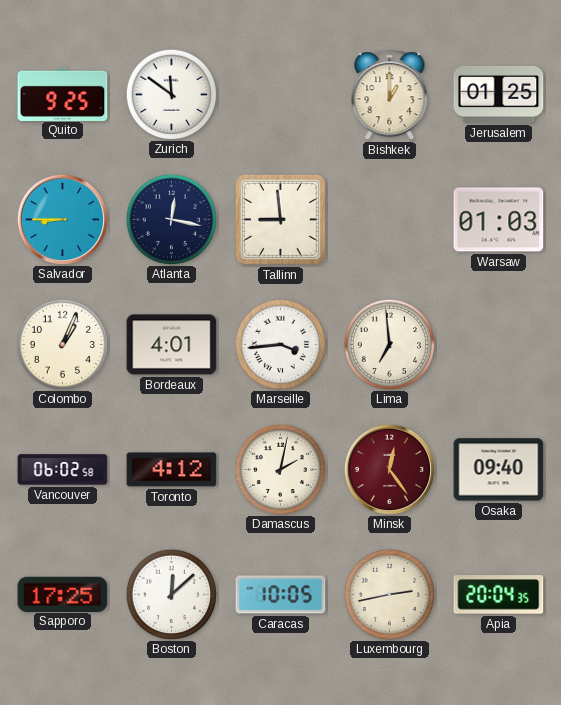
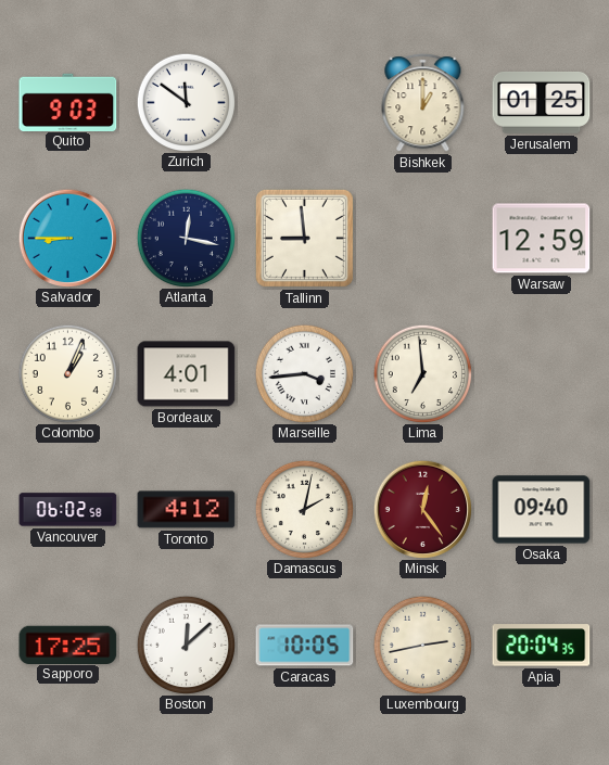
Quito: 9:25 -> 9:03
Warsaw: 01:03 -> 12:59
